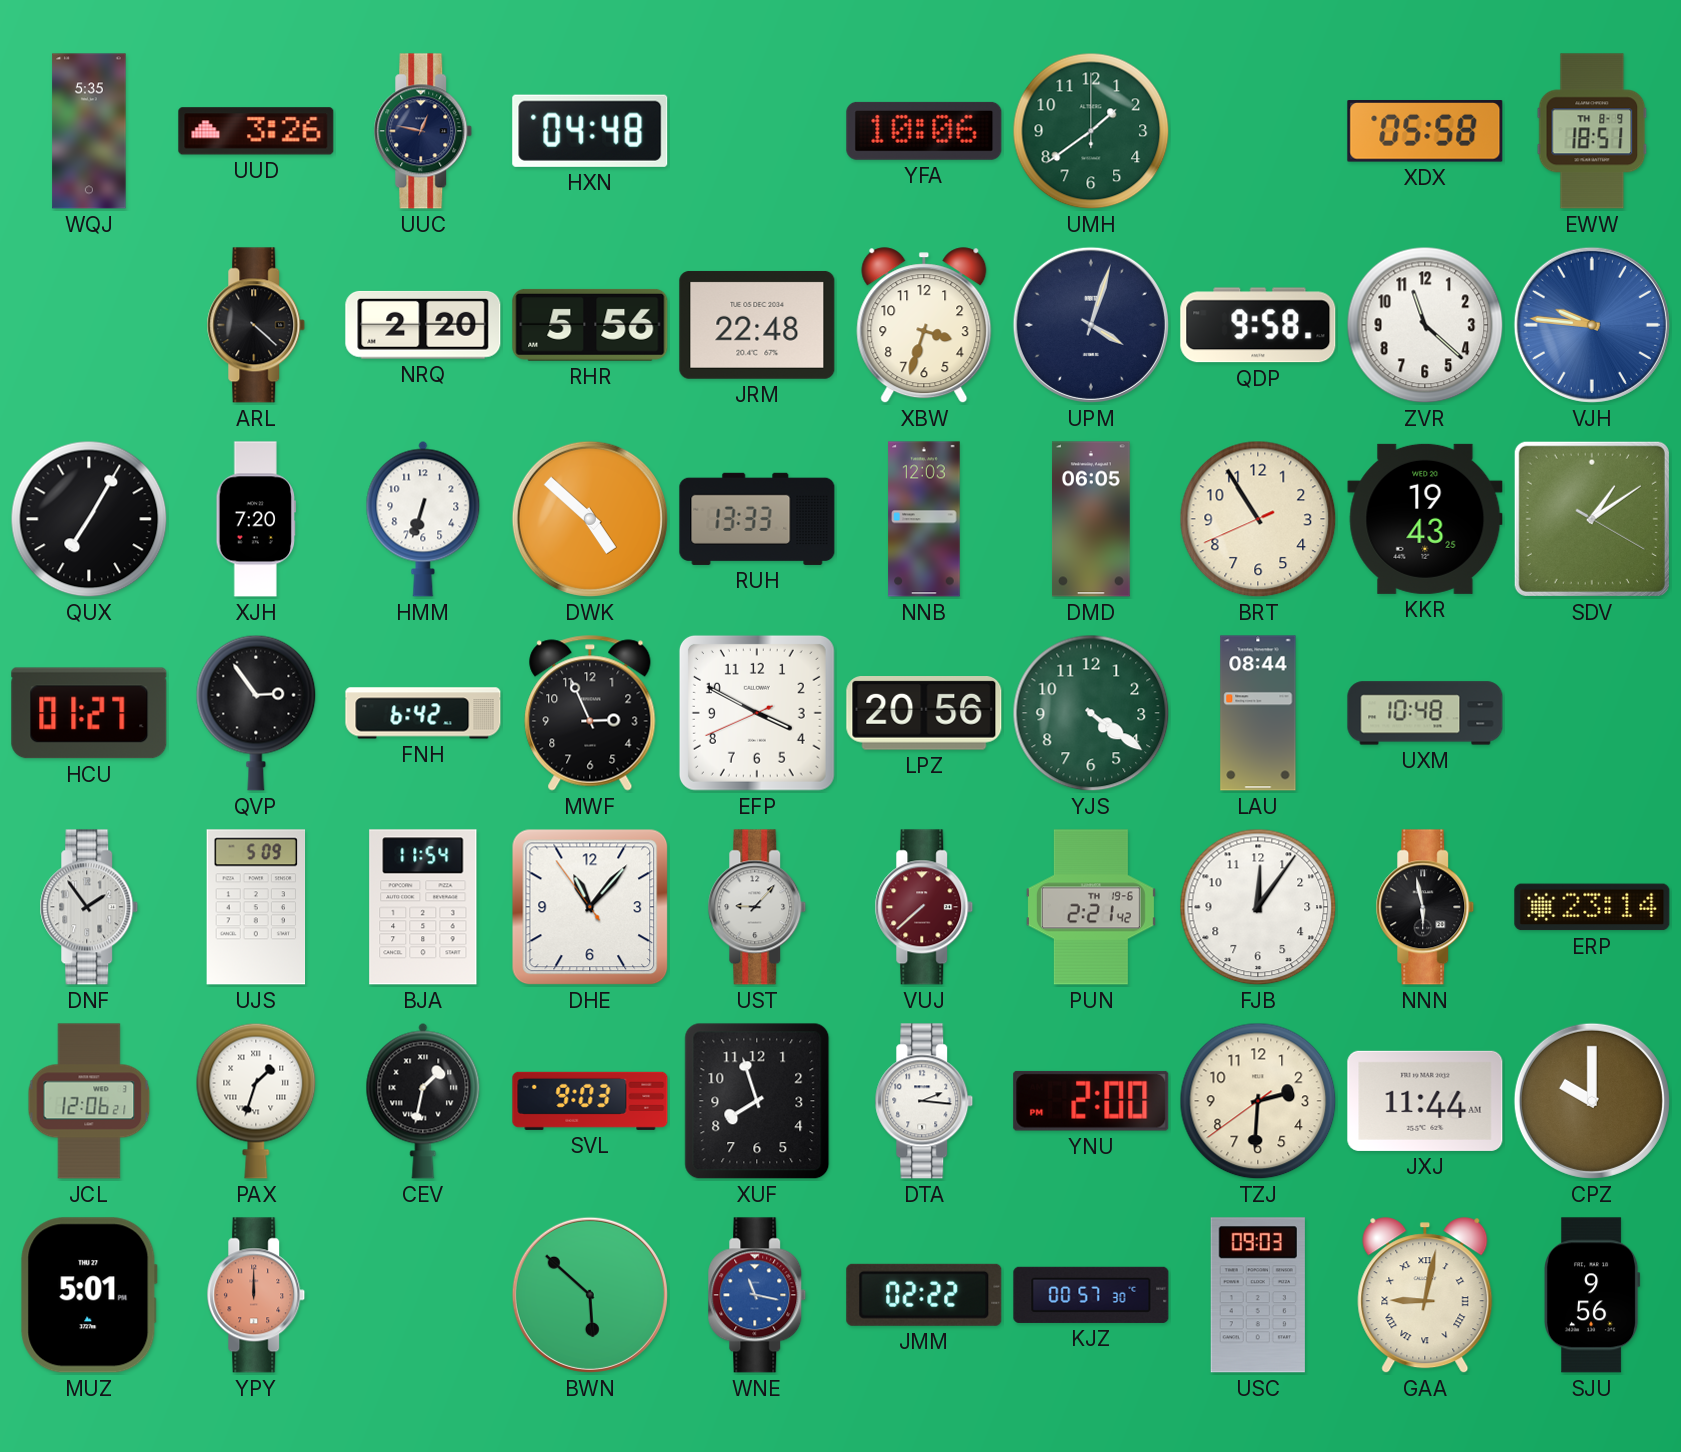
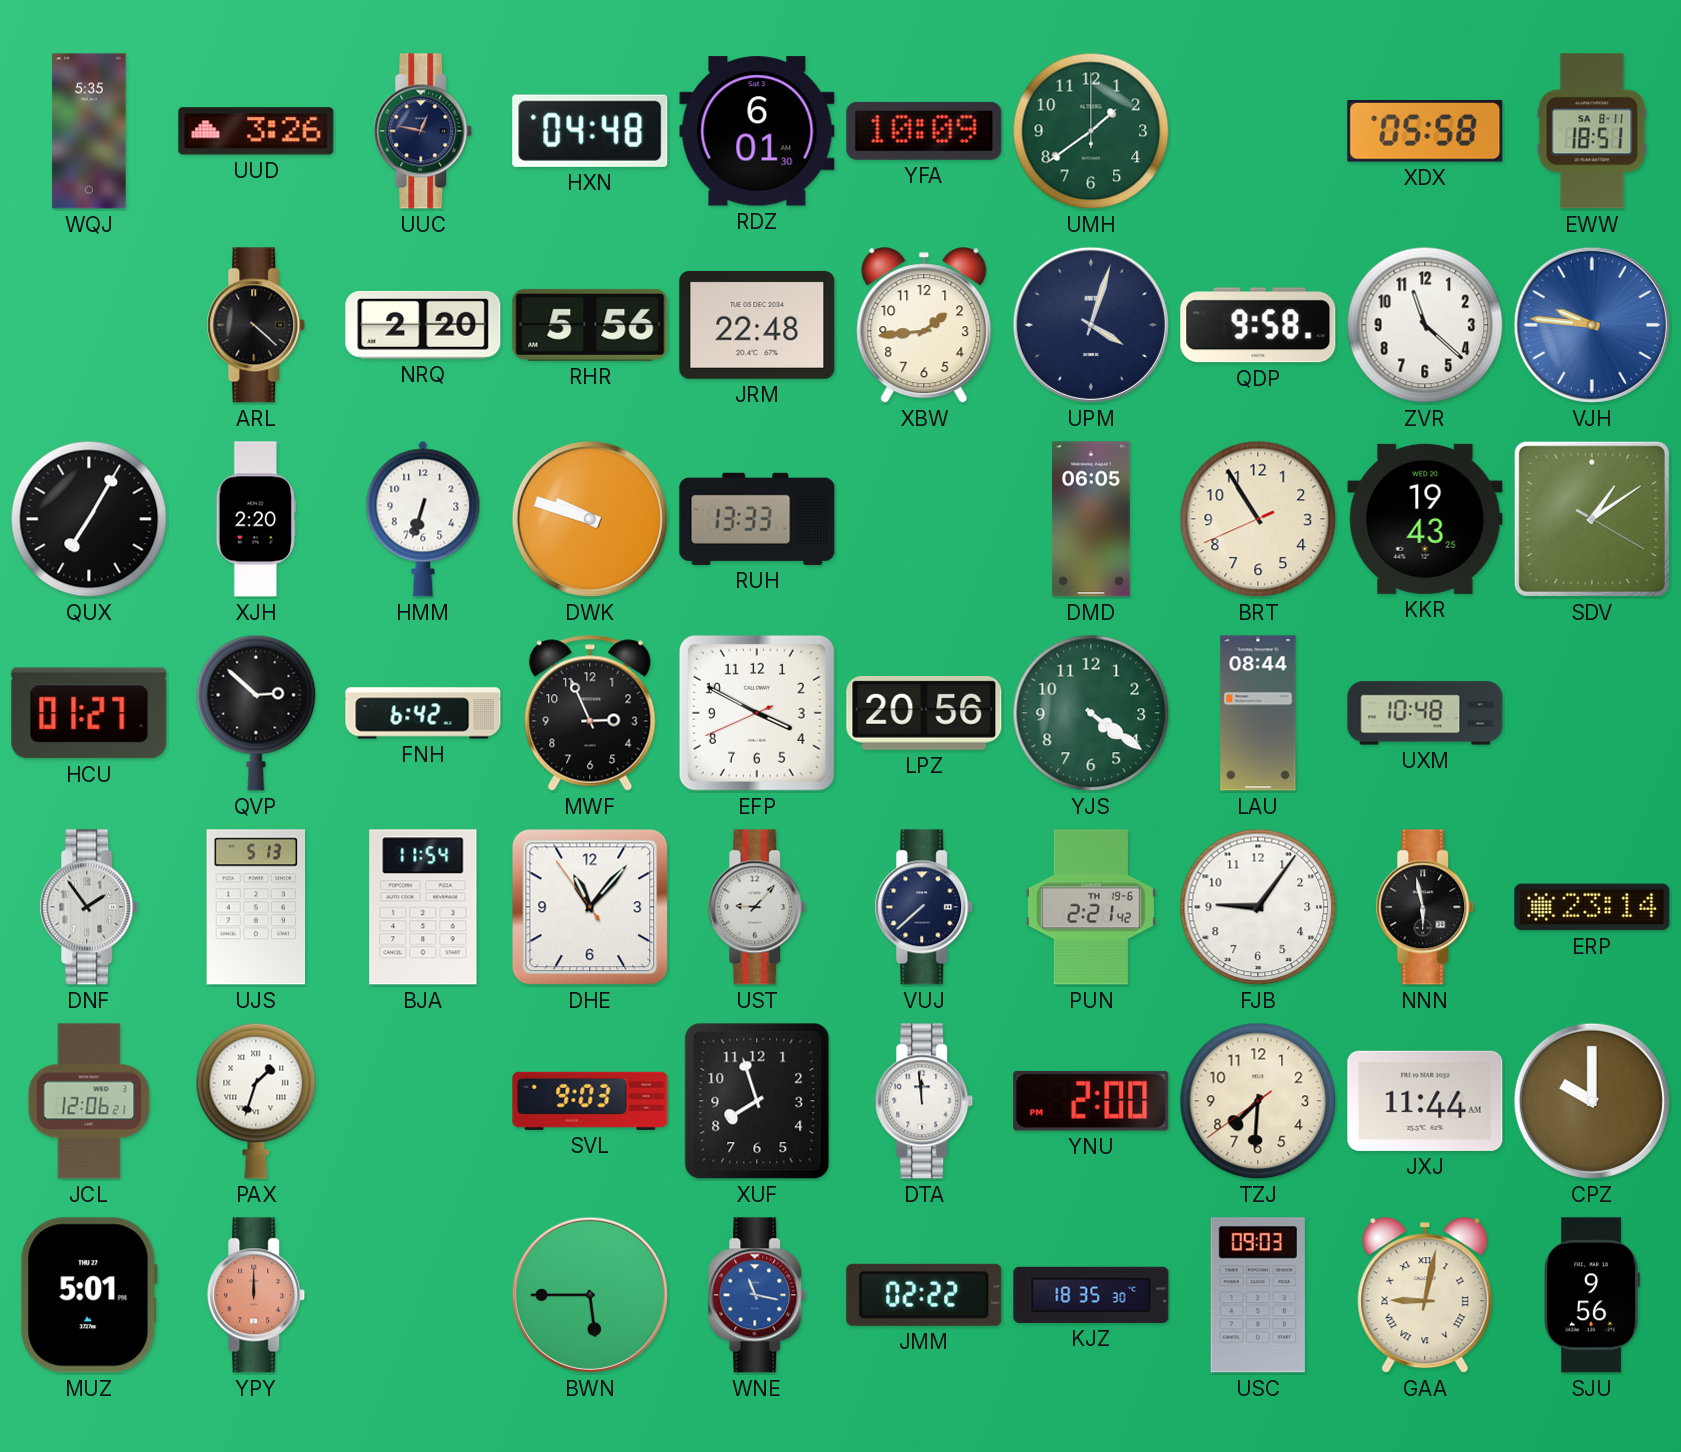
RDZ: none -> 6:01
YFA: 10:06 -> 10:09
EWW date: TH 8-9 -> SA 8-11
XBW: 3:33 -> 1:44
XJH: 7:20 -> 2:20
DWK: 4:52 -> 9:48
NNB: 12:03 -> none
QVP: 2:54 -> 2:52
UJS: 5:09 -> 5:13
VUJ dial: burgundy -> navy
FJB: 12:06 -> 9:06
CEV: 1:32 -> none
DTA: 2:16 -> 11:59
TZJ: 2:30 -> 7:30
BWN: 5:52 -> 5:45
KJZ: 00:57 -> 18:35
